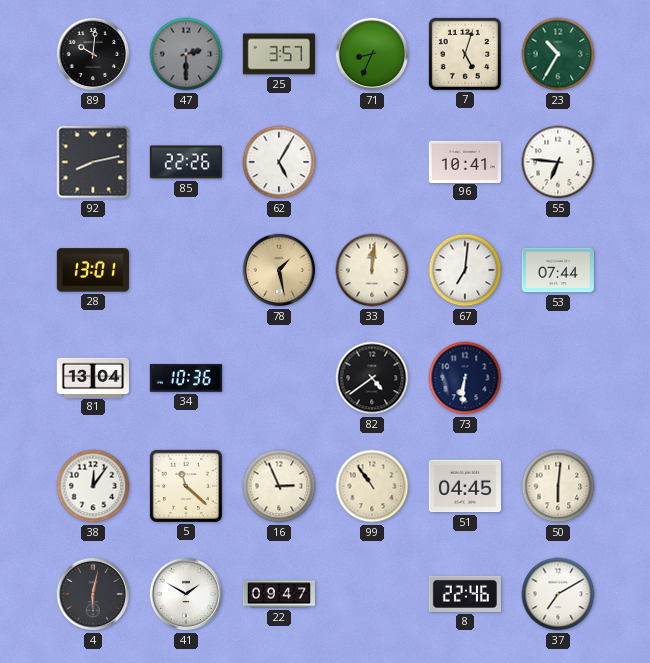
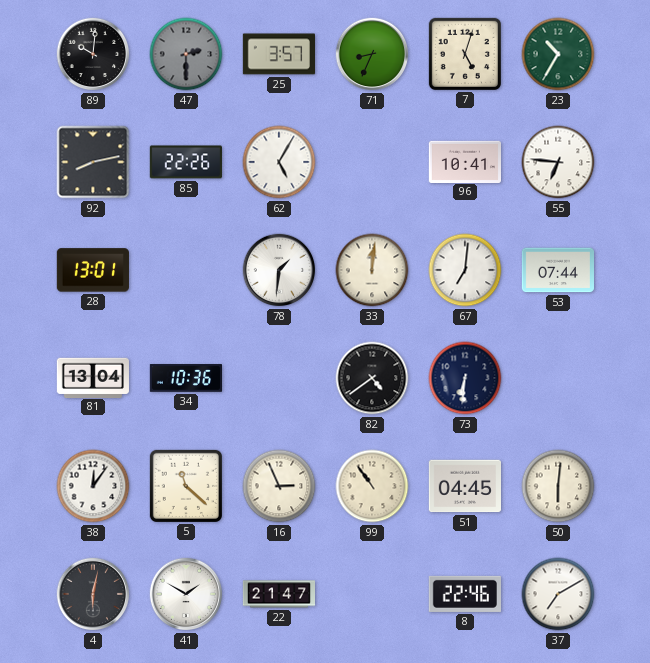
78: 1:28 -> 1:31
78 dial: champagne -> white
22: 09:47 -> 21:47
